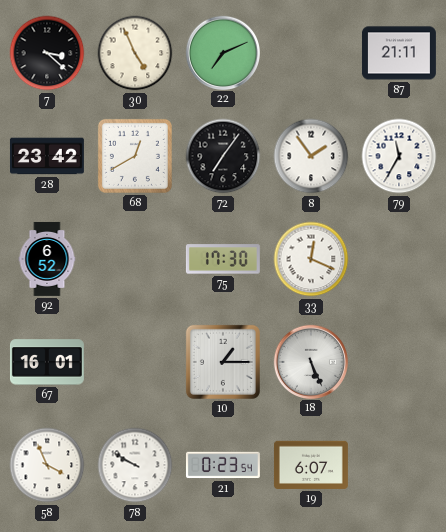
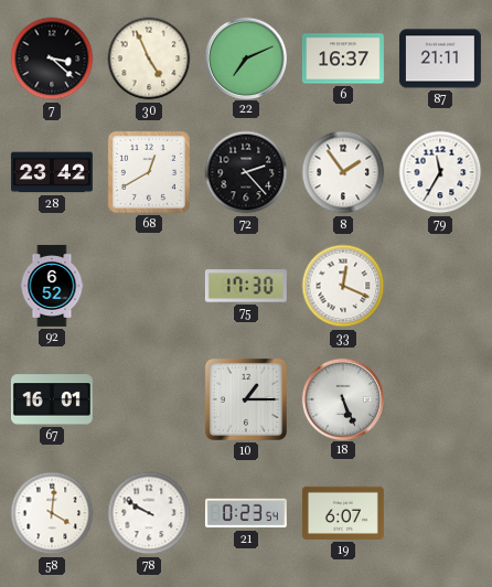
6: none -> 16:37
72: 7:06 -> 2:23
58: 3:56 -> 4:01
